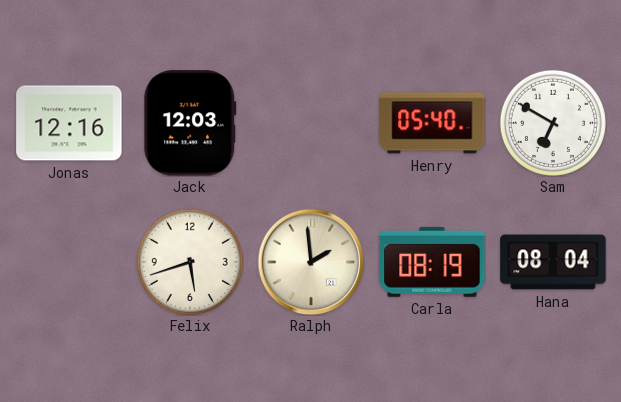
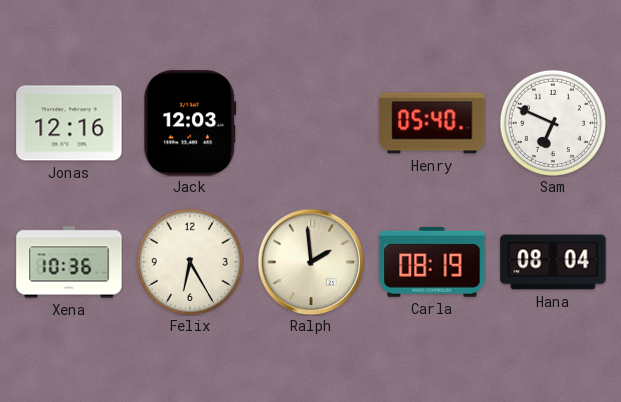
Sam: 6:50 -> 6:49
Xena: none -> 10:36
Felix: 5:42 -> 6:25
